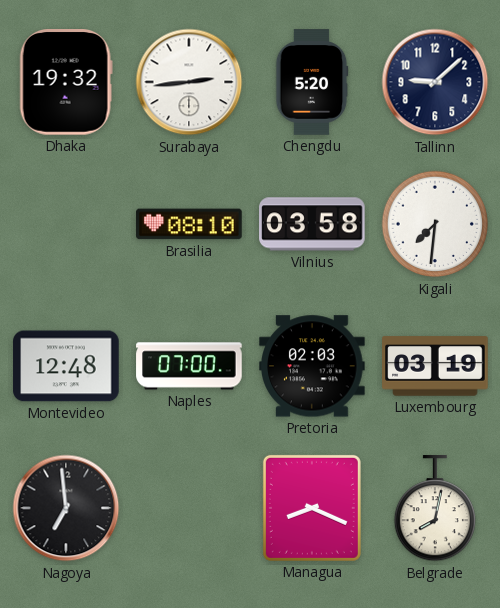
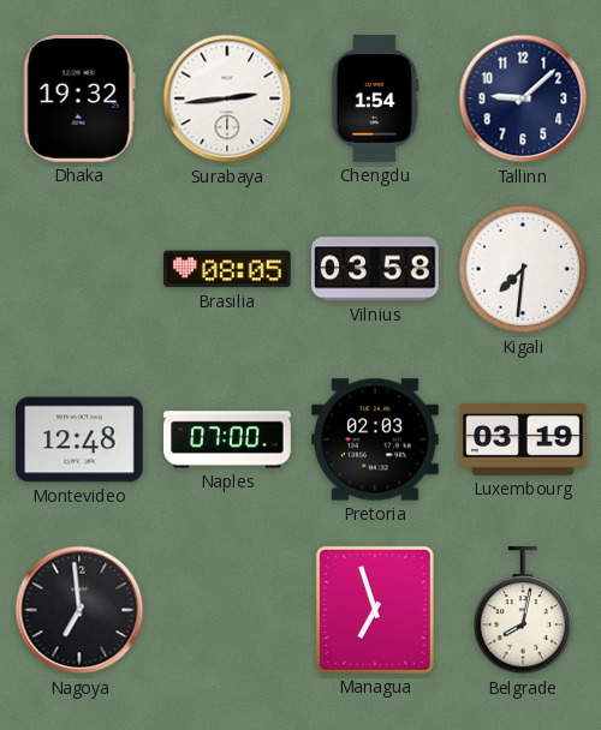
Chengdu: 5:20 -> 1:54
Brasilia: 08:10 -> 08:05
Managua: 8:19 -> 6:57
